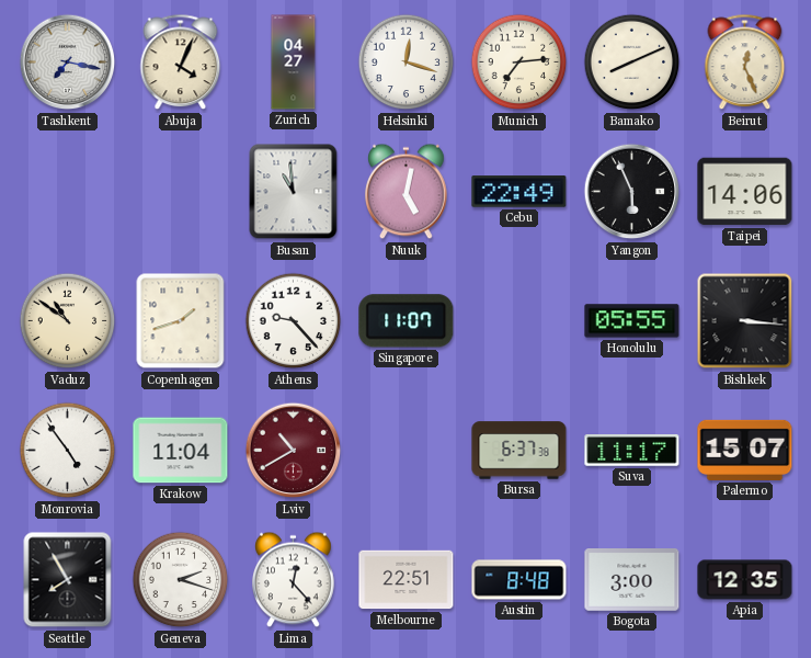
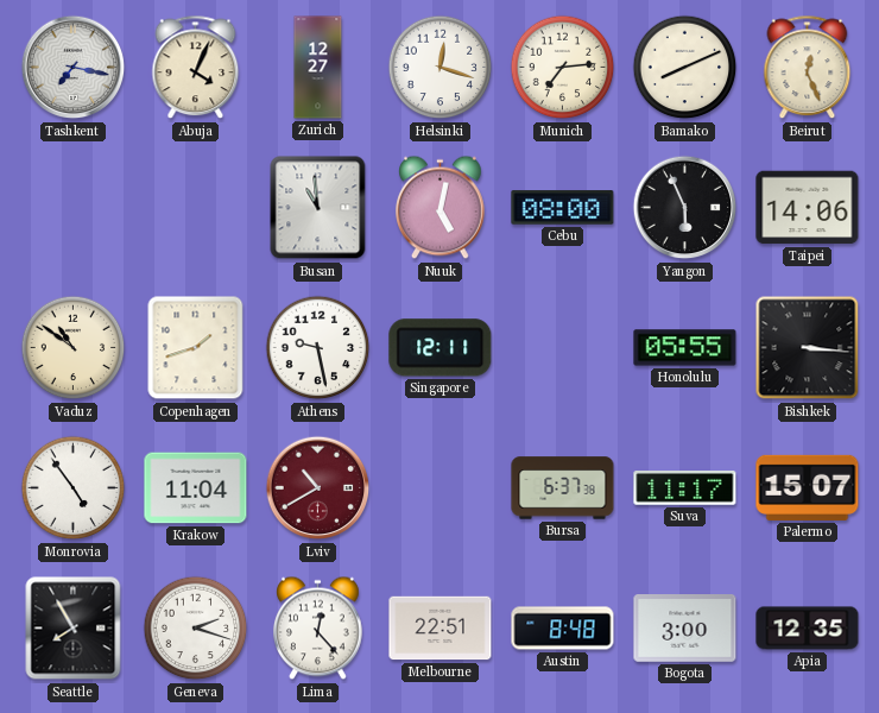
Zurich: 04:27 -> 12:27
Cebu: 22:49 -> 08:00
Athens: 9:23 -> 9:28
Singapore: 11:07 -> 12:11
